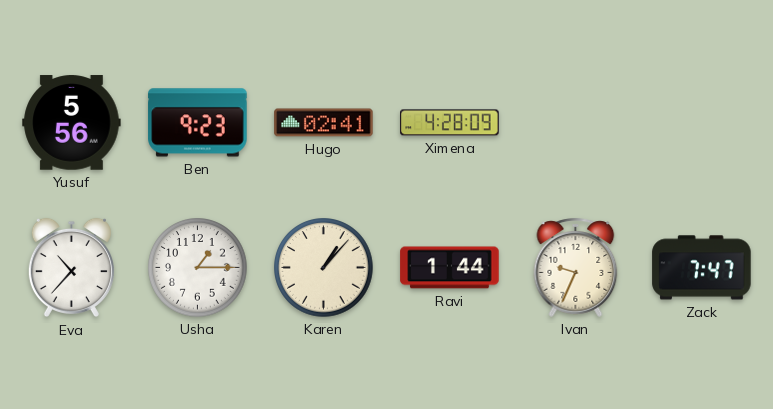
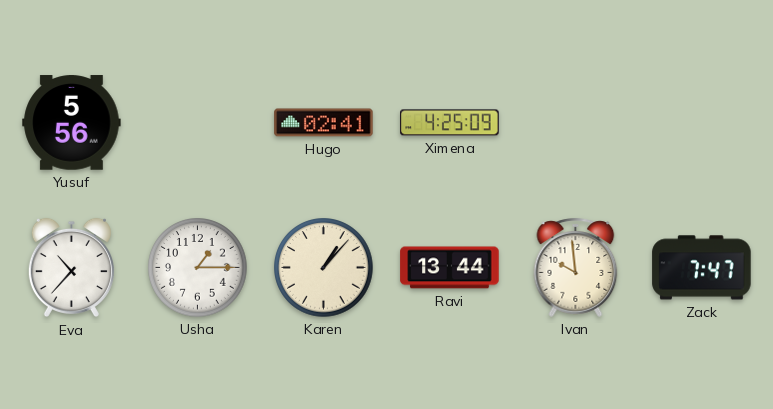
Ben: 9:23 -> none
Ximena: 4:28 -> 4:25
Ravi: 1:44 -> 13:44
Ivan: 9:34 -> 9:59
